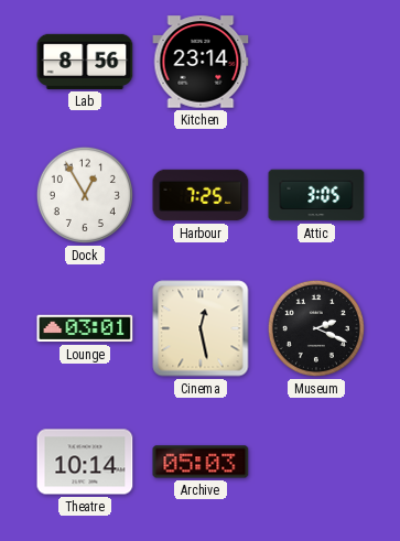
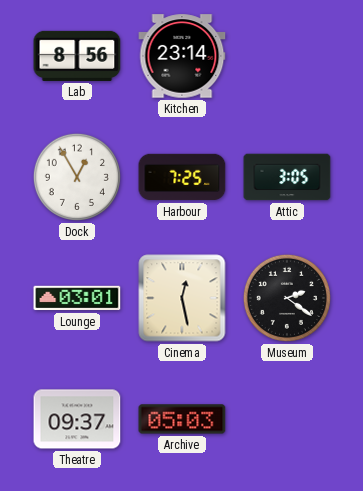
Museum: 2:19 -> 2:21
Theatre: 10:14 -> 09:37
